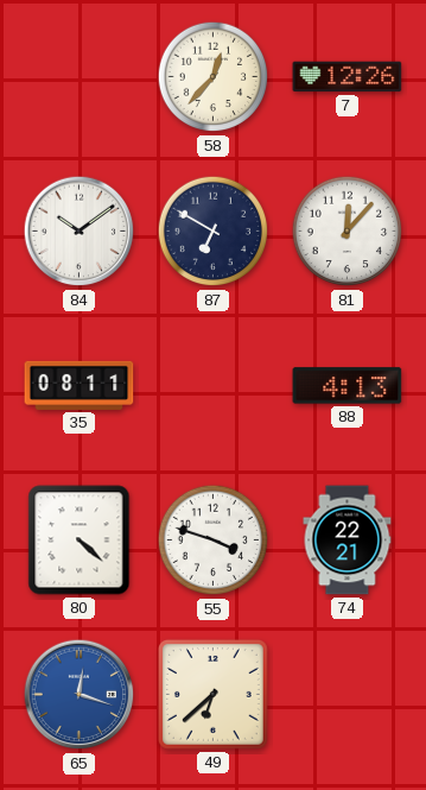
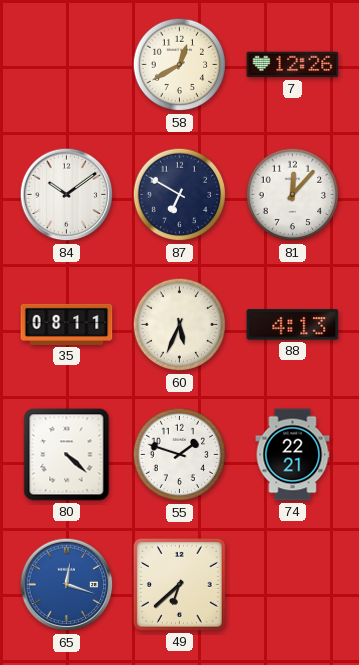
58: 12:37 -> 12:40
60: none -> 5:34
55: 3:48 -> 1:48
